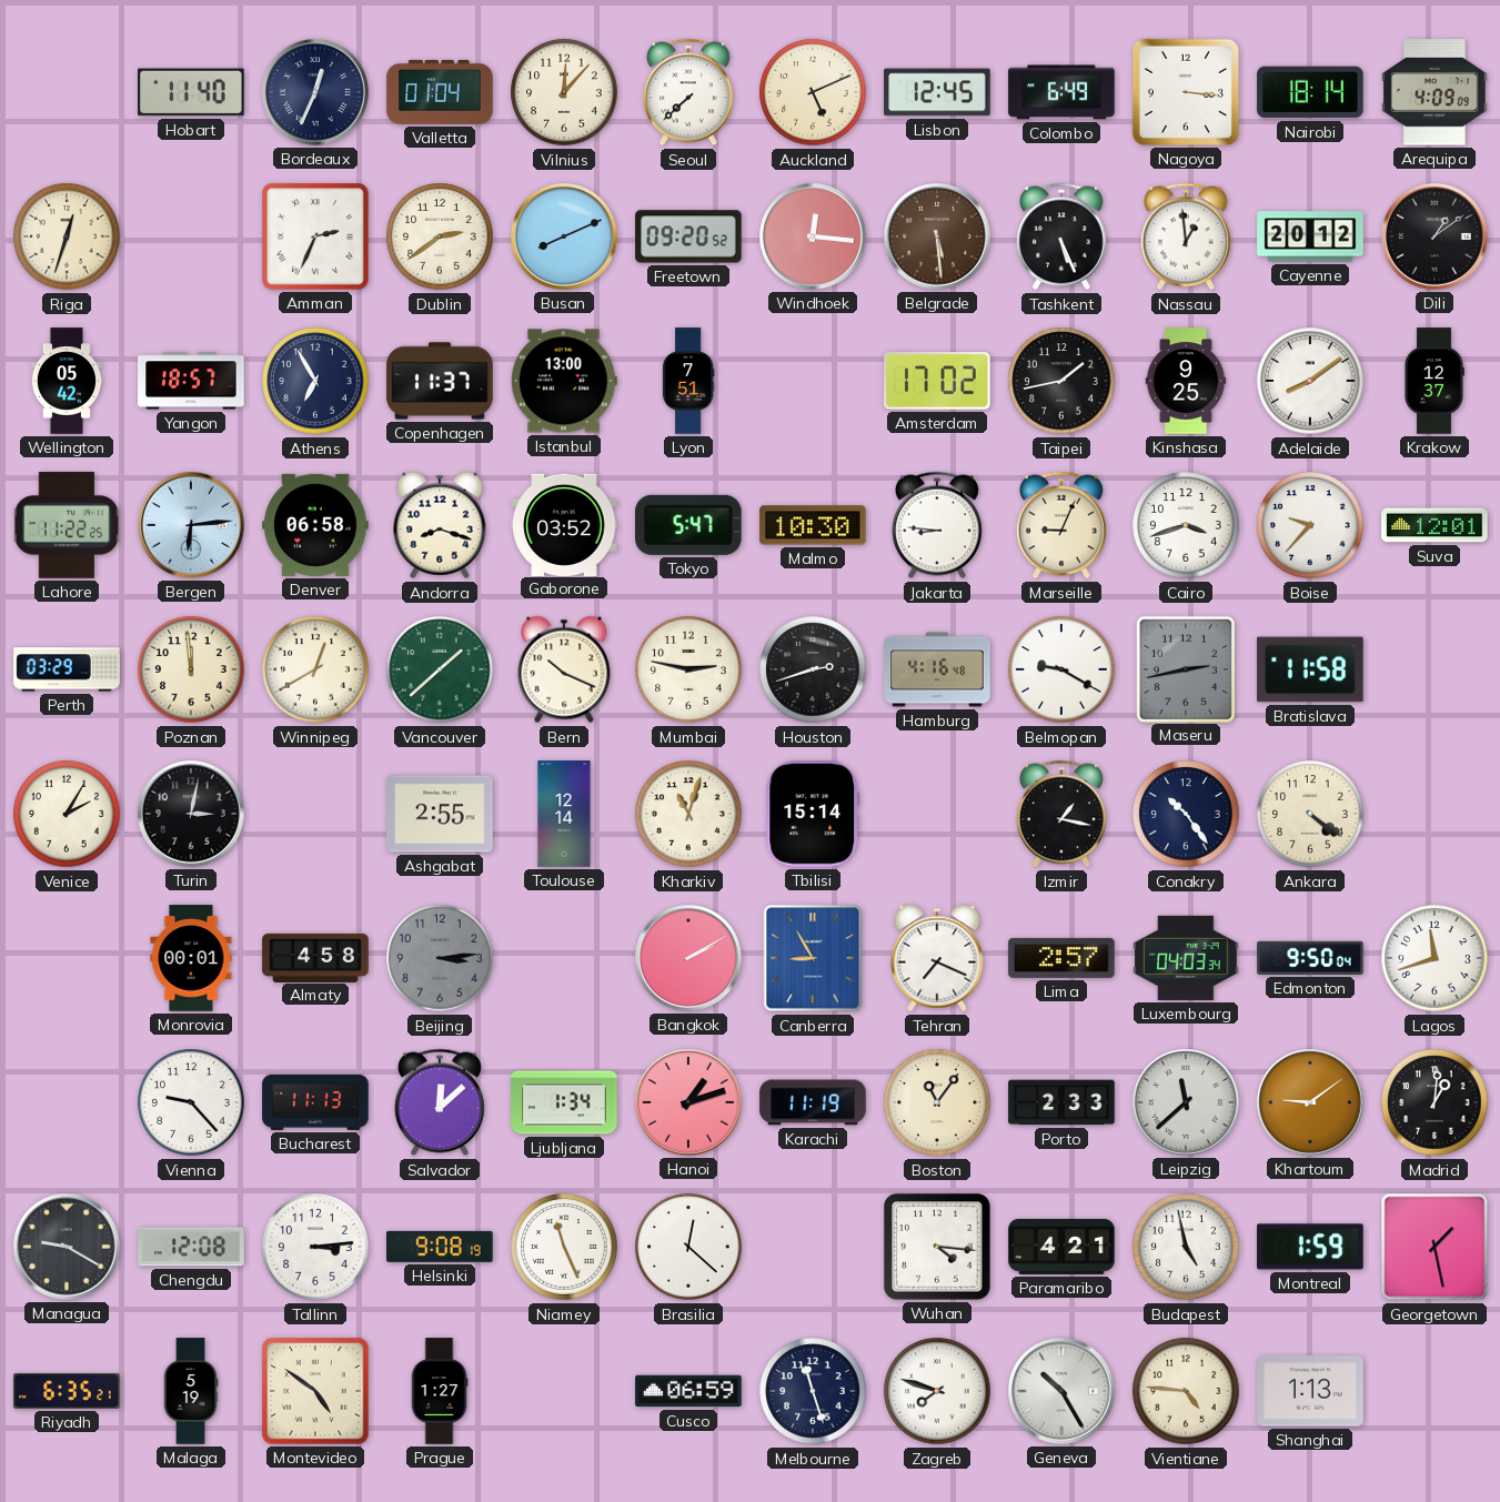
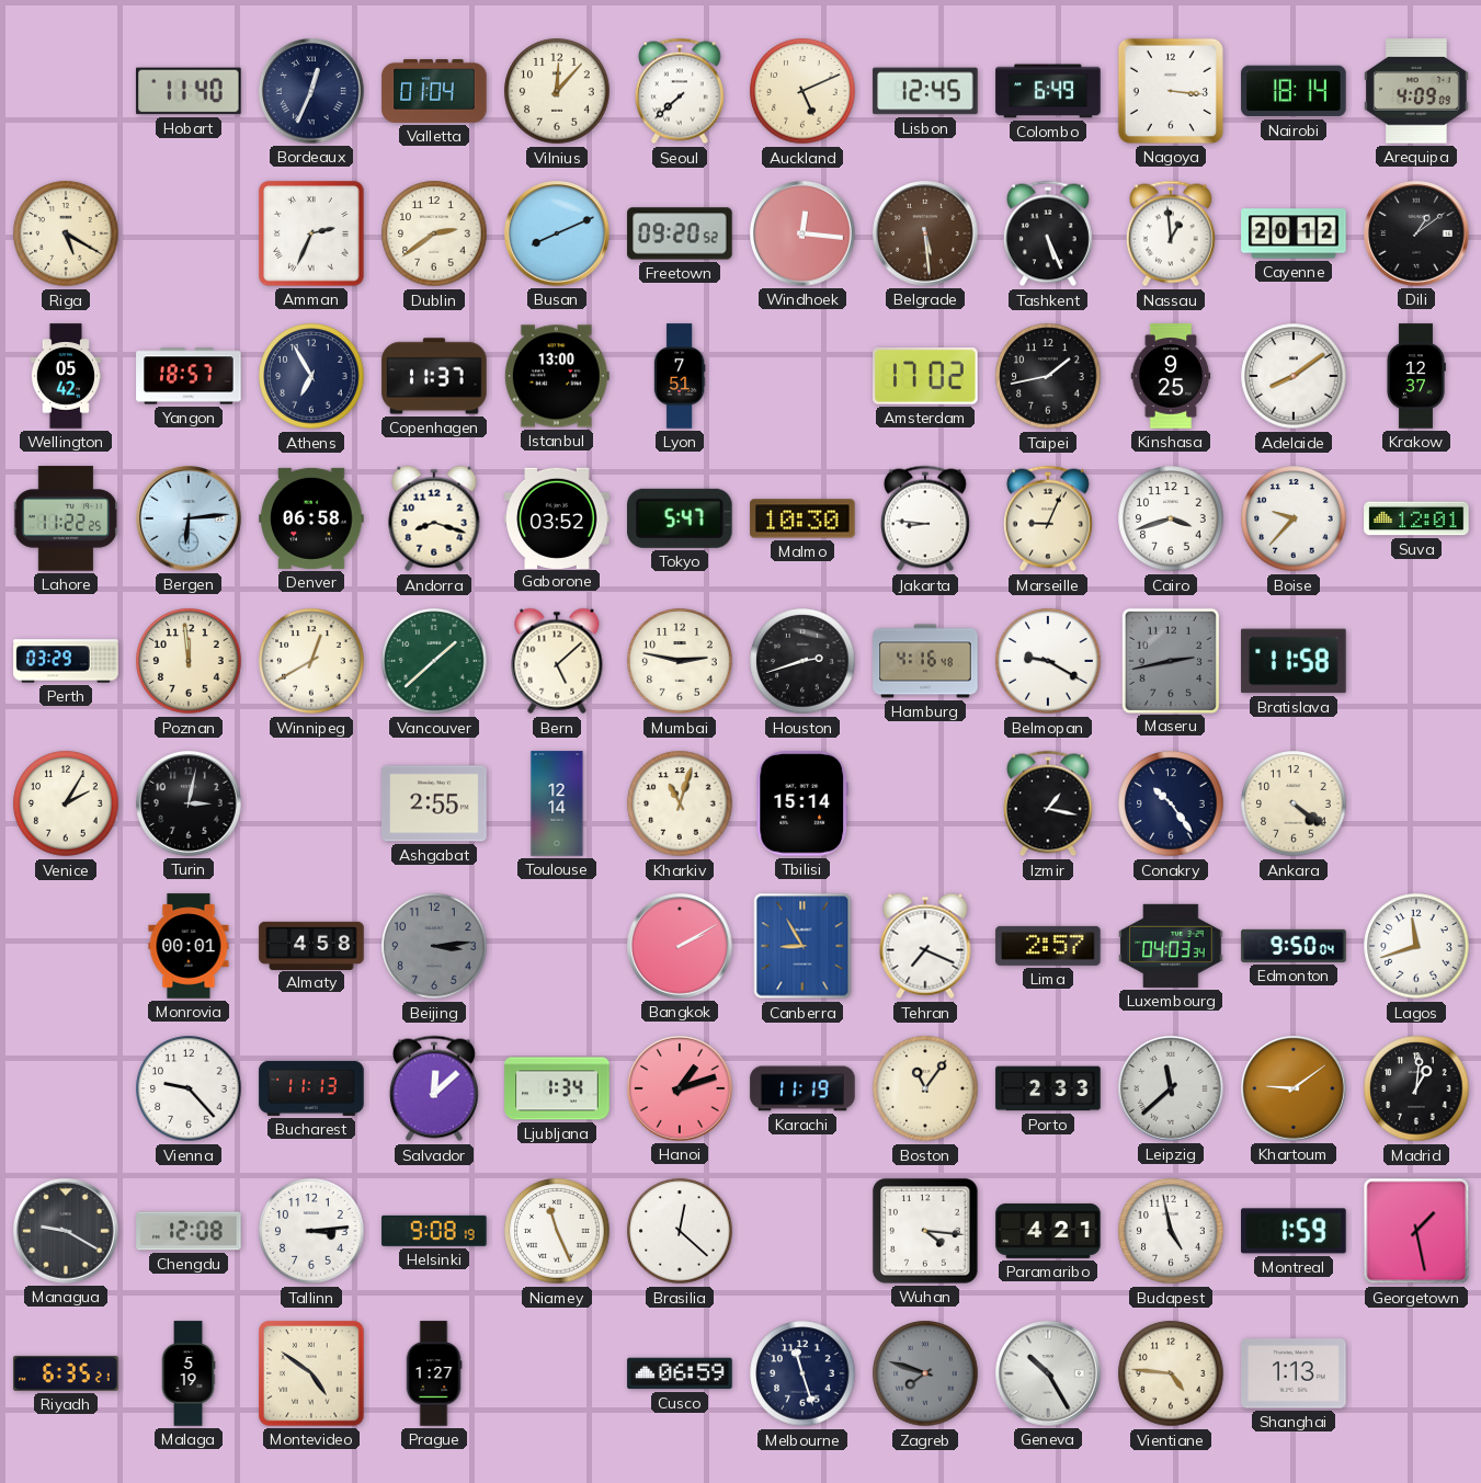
Riga: 12:33 -> 5:20
Bern: 10:19 -> 5:08
Zagreb dial: white -> grey
